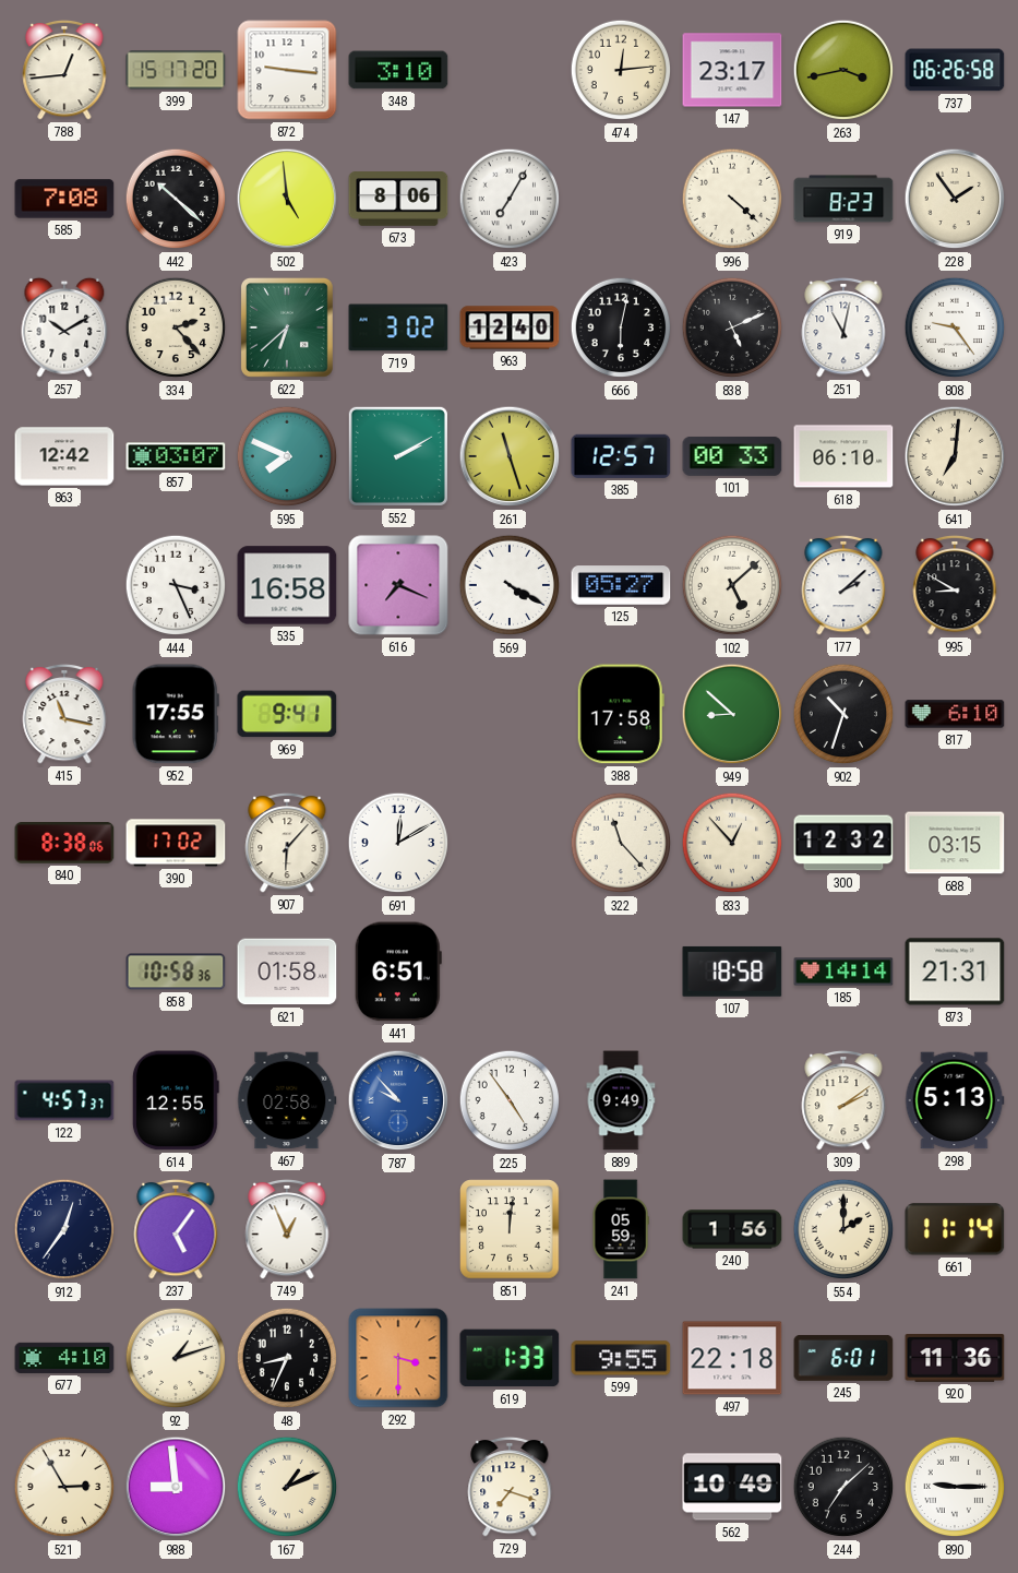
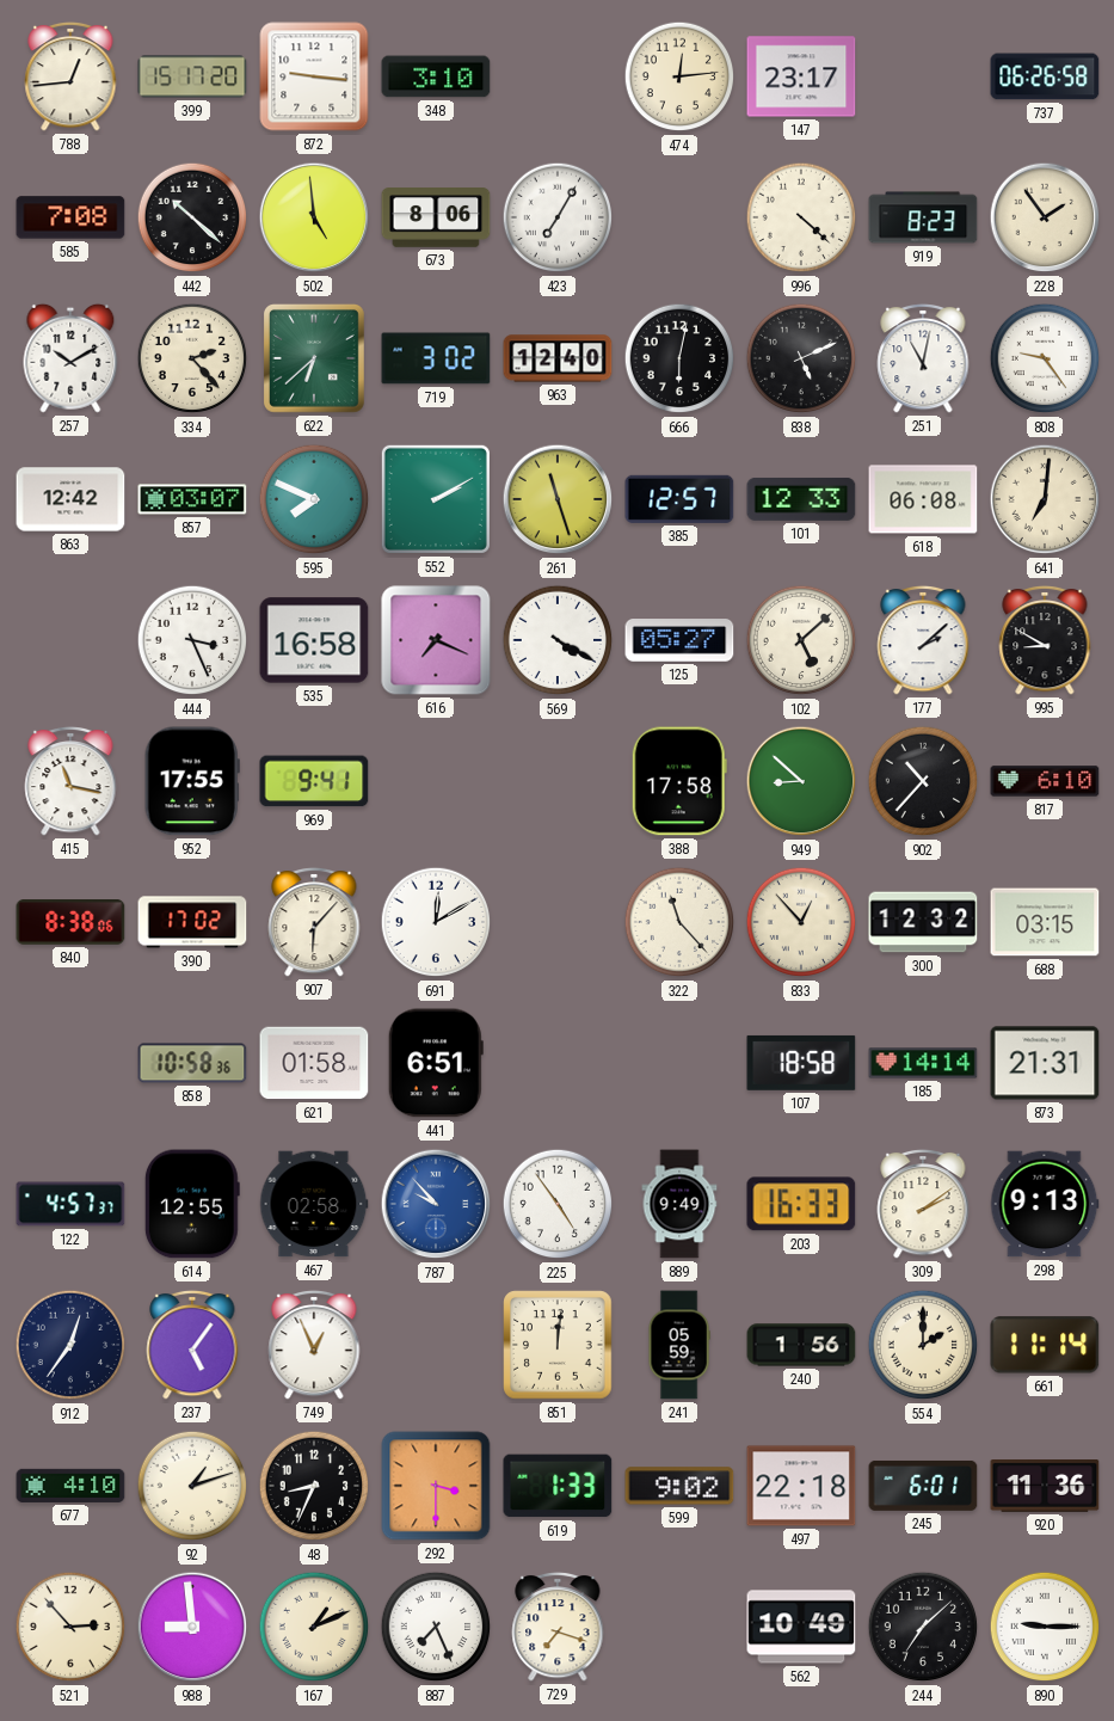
263: 3:43 -> none
101: 00:33 -> 12:33
618: 06:10 -> 06:08
902: 10:33 -> 10:37
203: none -> 16:33
298: 5:13 -> 9:13
599: 9:55 -> 9:02
521: 2:55 -> 2:53
887: none -> 7:26
